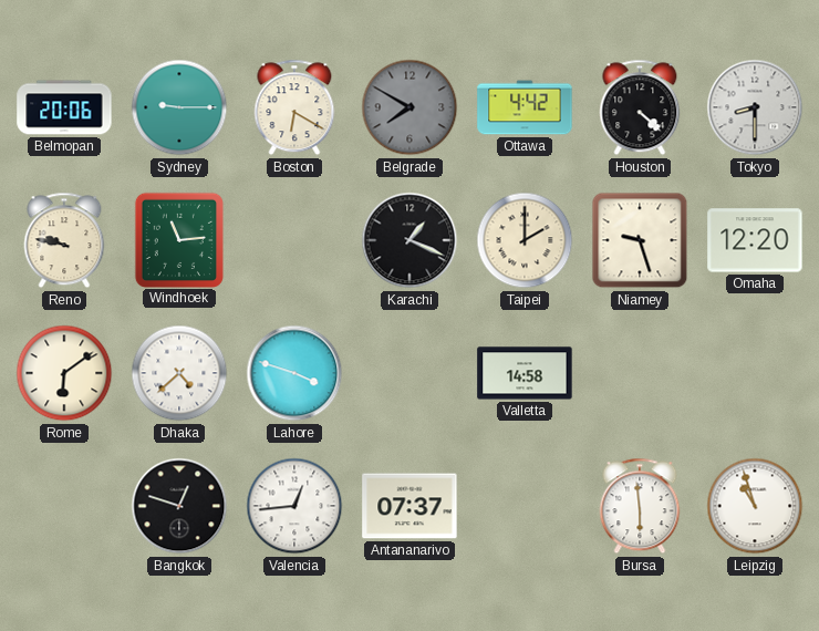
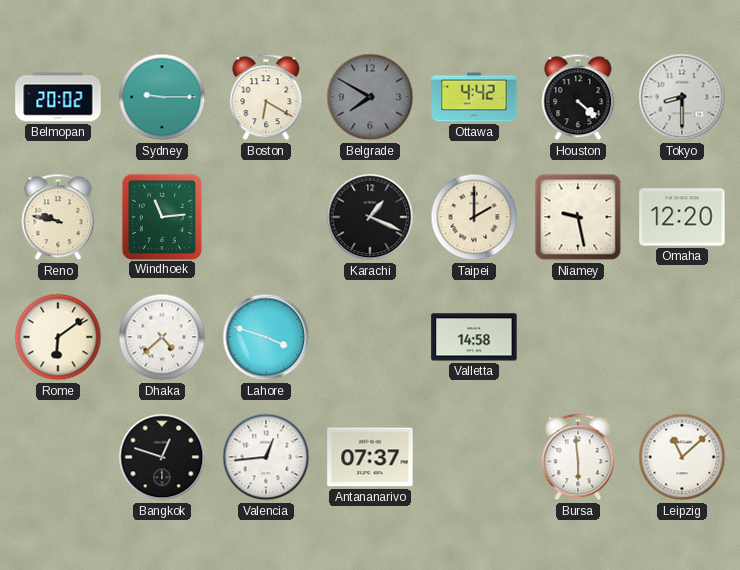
Belmopan: 20:06 -> 20:02
Niamey: 9:27 -> 9:28
Leipzig: 10:57 -> 11:08
